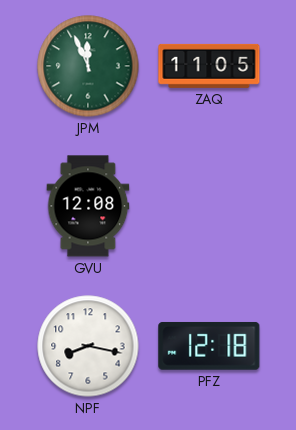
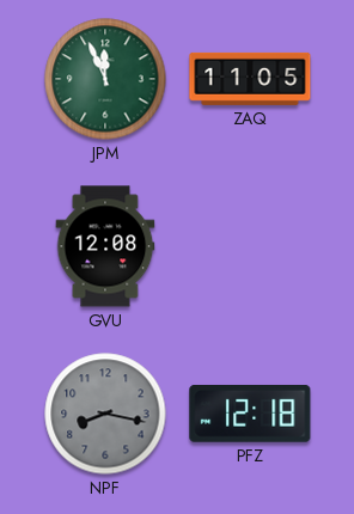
NPF dial: white -> grey
